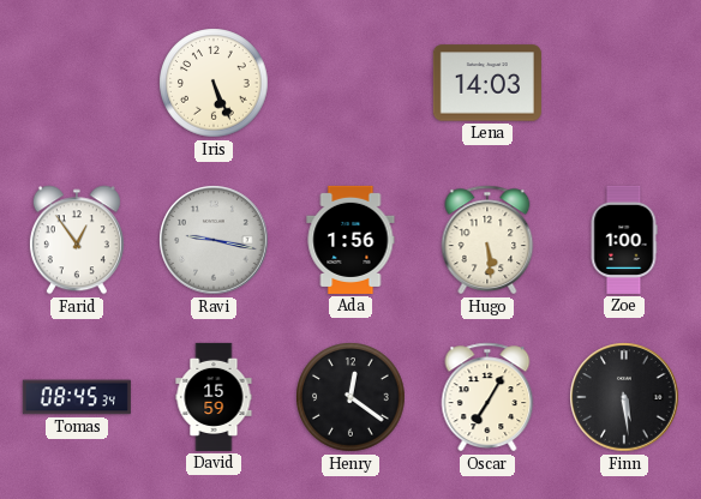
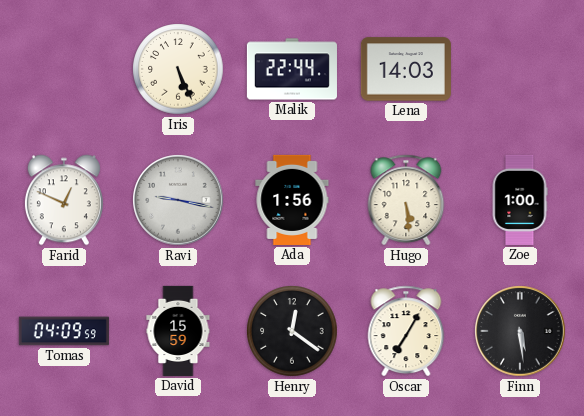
Malik: none -> 22:44
Farid: 12:54 -> 12:49
Tomas: 08:45 -> 04:09
